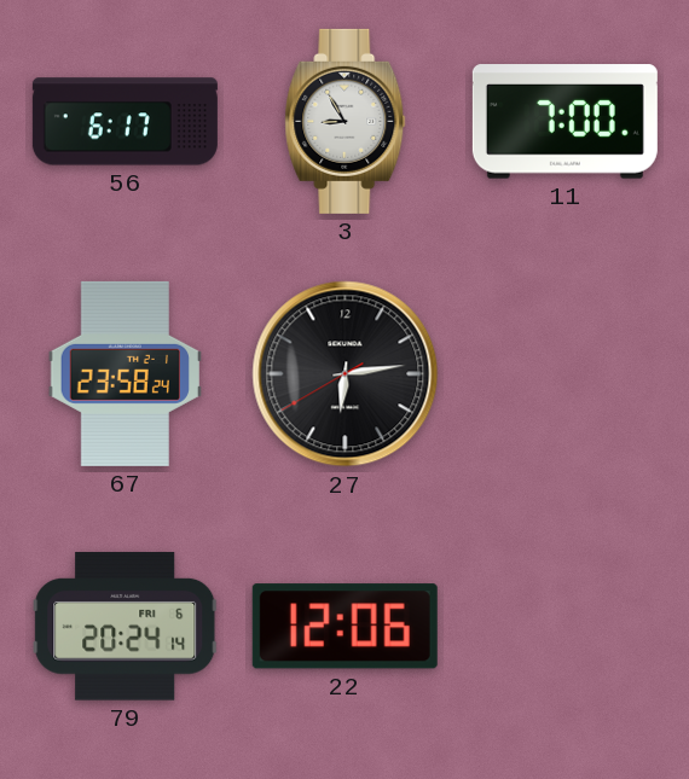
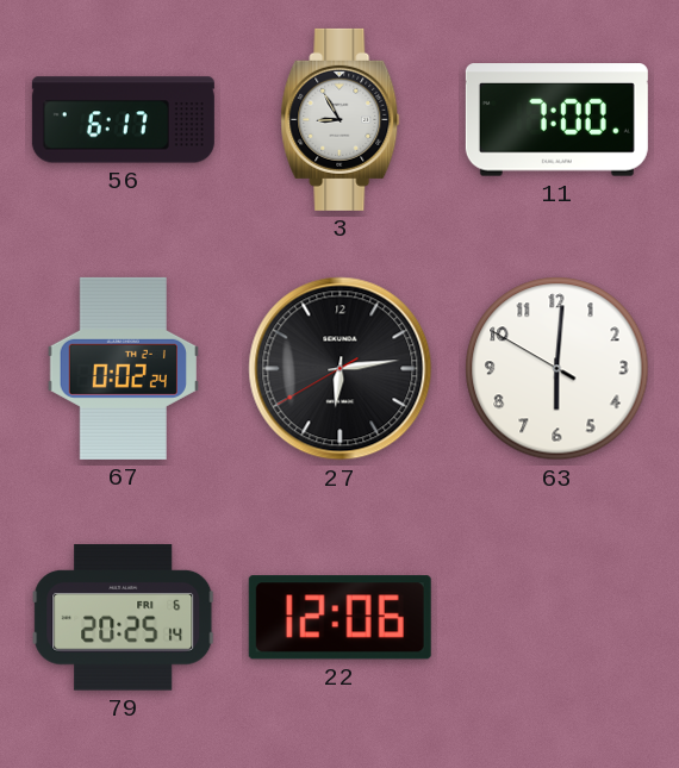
67: 23:58 -> 0:02
63: none -> 6:00
79: 20:24 -> 20:25
